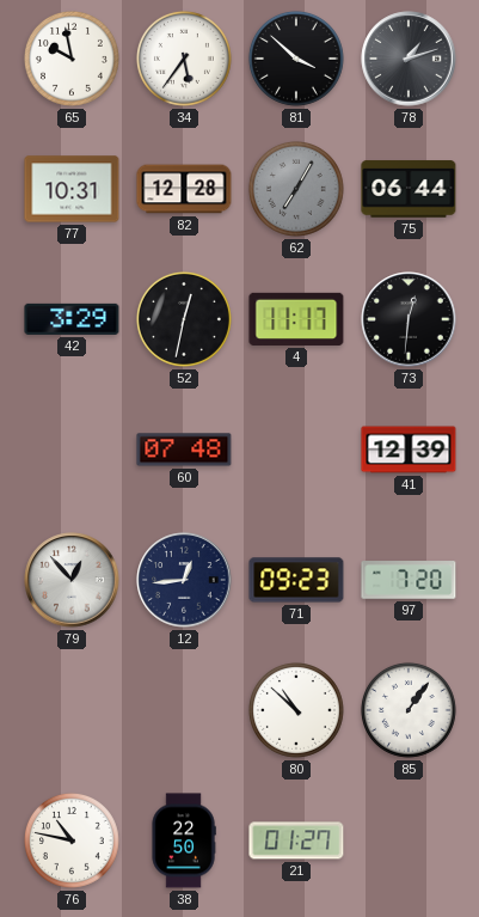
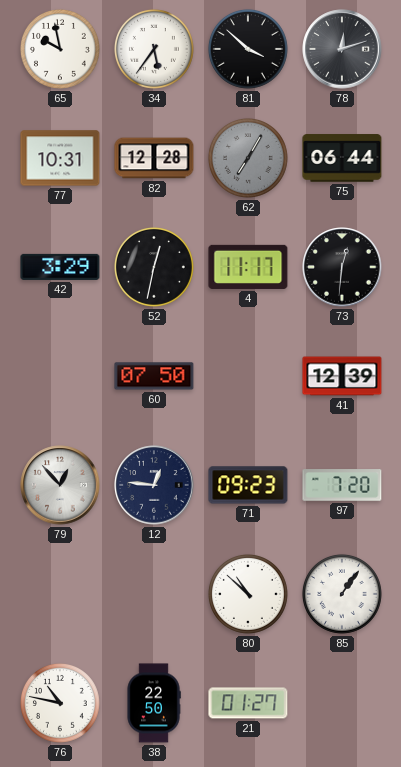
78: 1:12 -> 12:12
60: 07:48 -> 07:50
12: 12:44 -> 12:46
